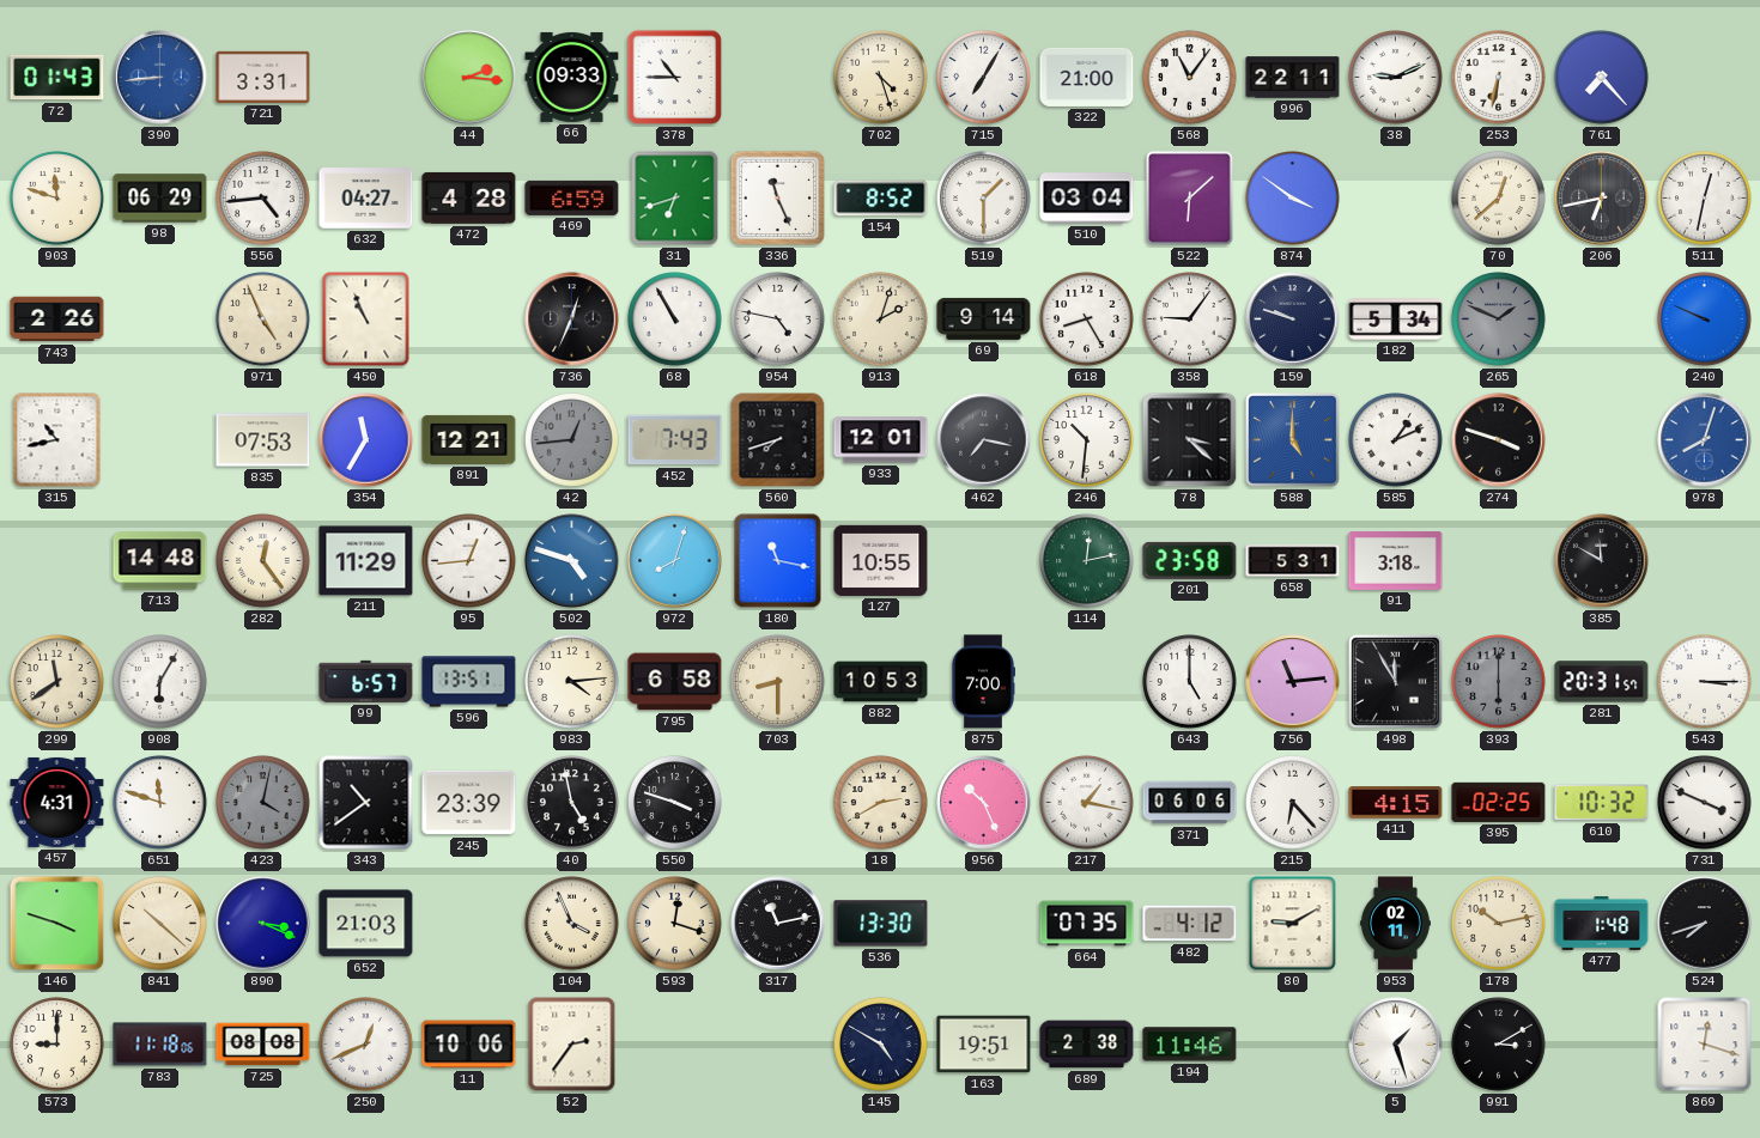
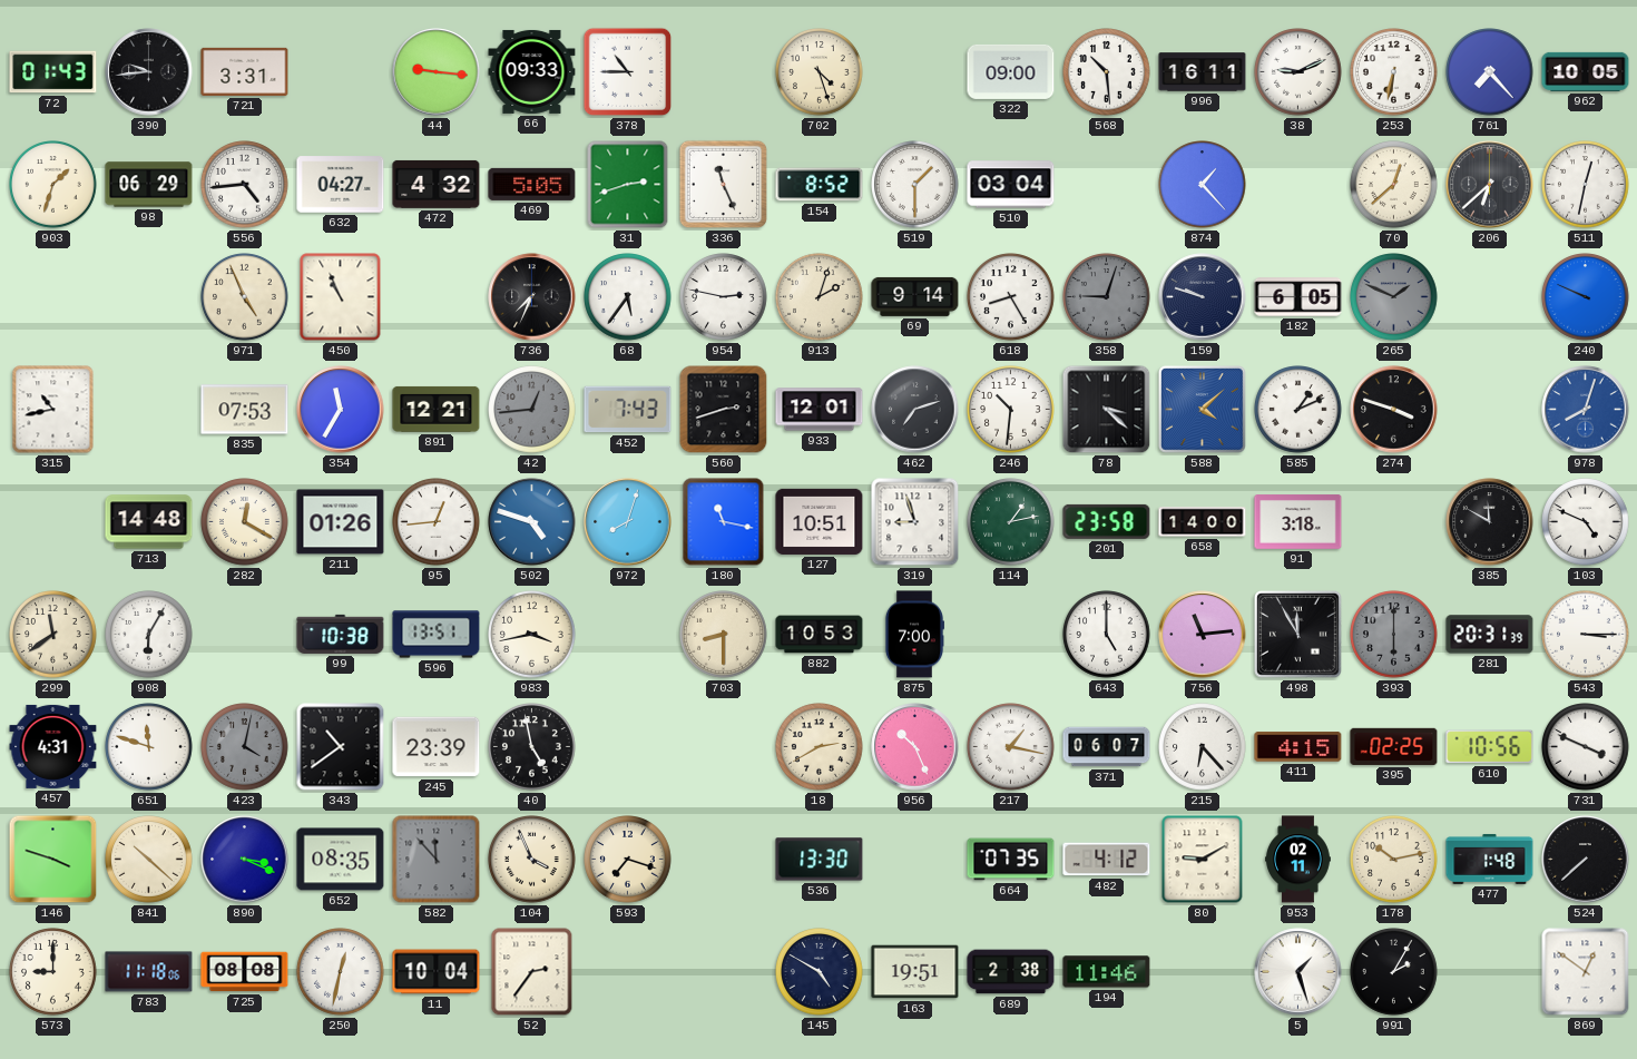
390: 8:44 -> 9:44
390 dial: blue -> black
44: 2:16 -> 9:16
715: 7:05 -> none
322: 21:00 -> 09:00
568: 11:06 -> 10:29
996: 22:11 -> 16:11
962: none -> 10:05
903: 11:48 -> 1:33
472: 4:28 -> 4:32
469: 6:59 -> 5:05
31: 6:42 -> 2:42
522: 6:08 -> none
874: 3:51 -> 1:23
206: 6:43 -> 6:38
743: 2:26 -> none
736: 12:34 -> 7:34
68: 10:55 -> 5:36
954: 4:47 -> 2:47
358: 9:06 -> 9:03
358 dial: white -> grey
182: 5:34 -> 6:05
560: 7:42 -> 2:42
462: 7:17 -> 7:12
588: 5:00 -> 4:08
282: 12:24 -> 12:20
211: 11:29 -> 01:26
127: 10:55 -> 10:51
319: none -> 8:57
114: 12:13 -> 1:13
658: 5:31 -> 14:00
103: none -> 4:49
99: 6:57 -> 10:38
983: 4:14 -> 3:43
795: 6:58 -> none
281: 20:31:57 -> 20:31:39
550: 3:48 -> none
371: 06:06 -> 06:07
610: 10:32 -> 10:56
652: 21:03 -> 08:35
582: none -> 11:53
593: 12:18 -> 7:18
317: 11:13 -> none
524: 7:42 -> 7:38
250: 12:41 -> 12:32
11: 10:06 -> 10:04
991: 3:10 -> 2:05
869: 12:18 -> 12:51
